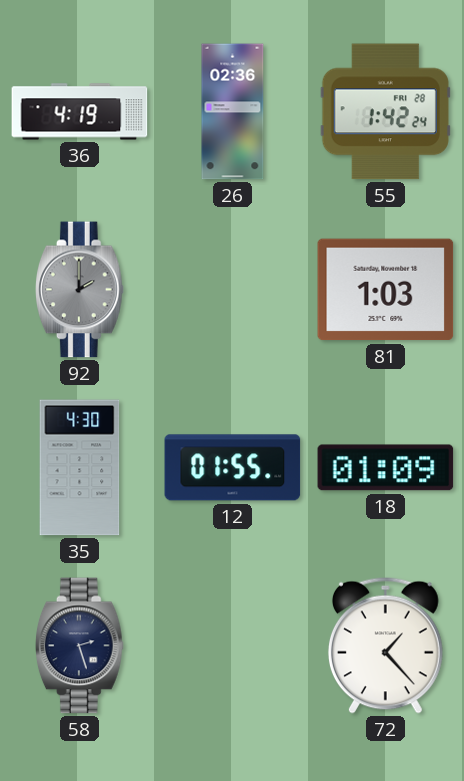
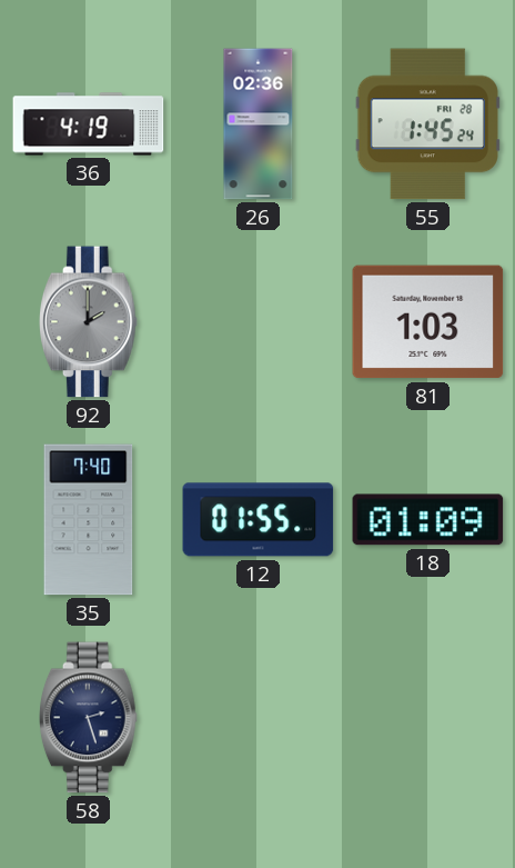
55: 1:42 -> 1:45
35: 4:30 -> 7:40
72: 1:23 -> none
